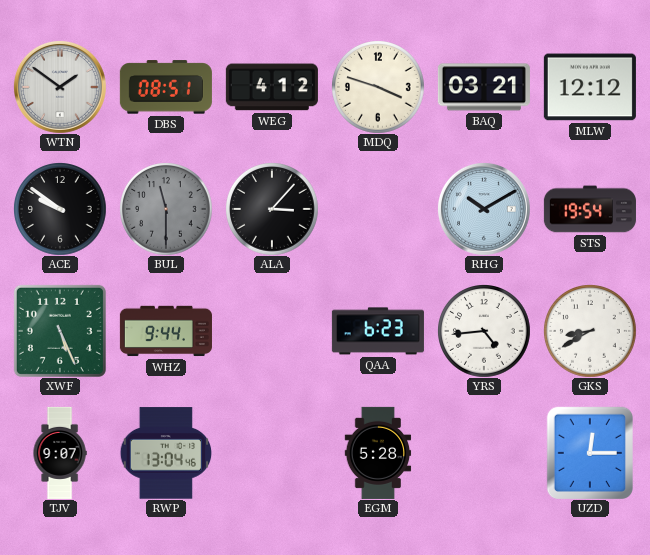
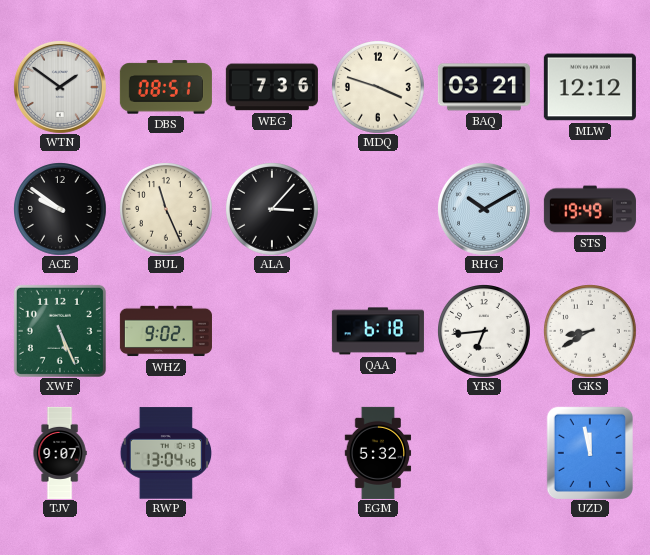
WEG: 4:12 -> 7:36
BUL: 11:30 -> 11:26
BUL dial: grey -> cream
STS: 19:54 -> 19:49
WHZ: 9:44 -> 9:02
QAA: 6:23 -> 6:18
YRS: 4:44 -> 6:44
EGM: 5:28 -> 5:32
UZD: 12:15 -> 11:58
